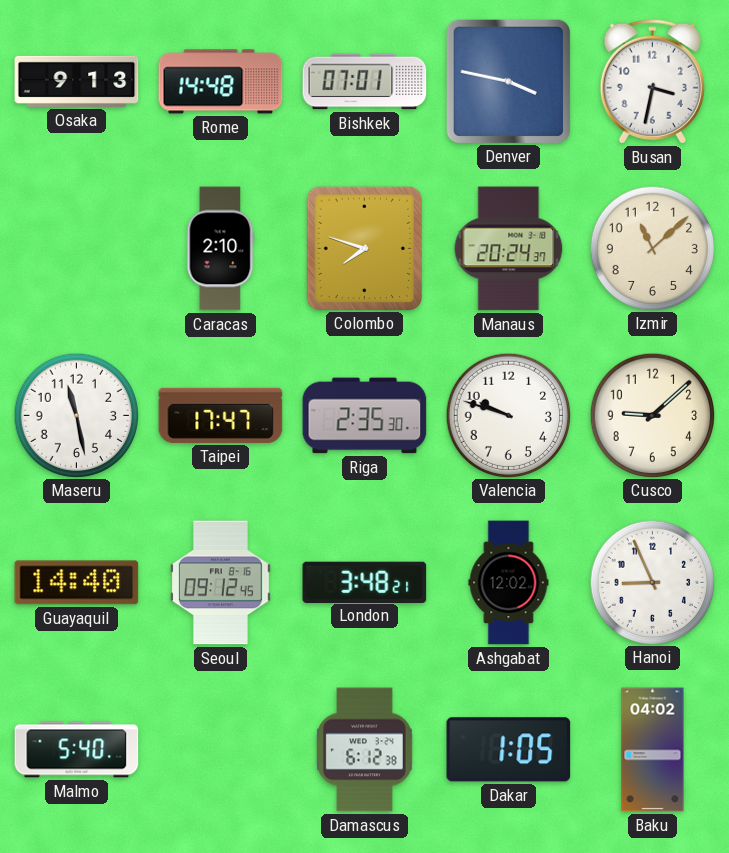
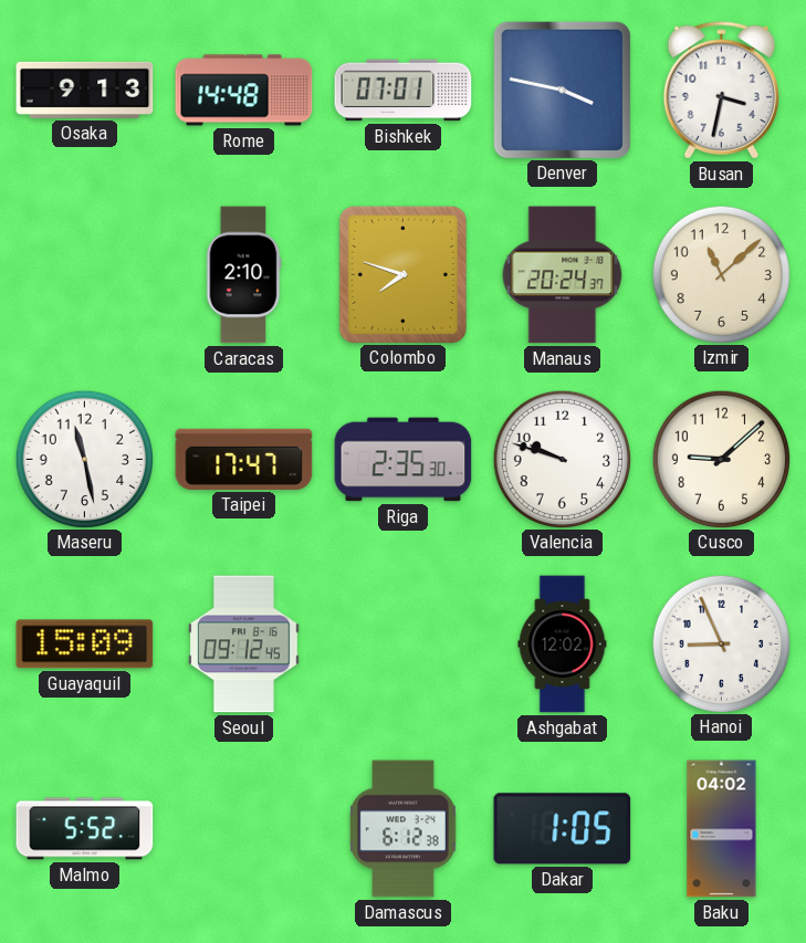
Guayaquil: 14:40 -> 15:09
London: 3:48 -> none
Malmo: 5:40 -> 5:52
